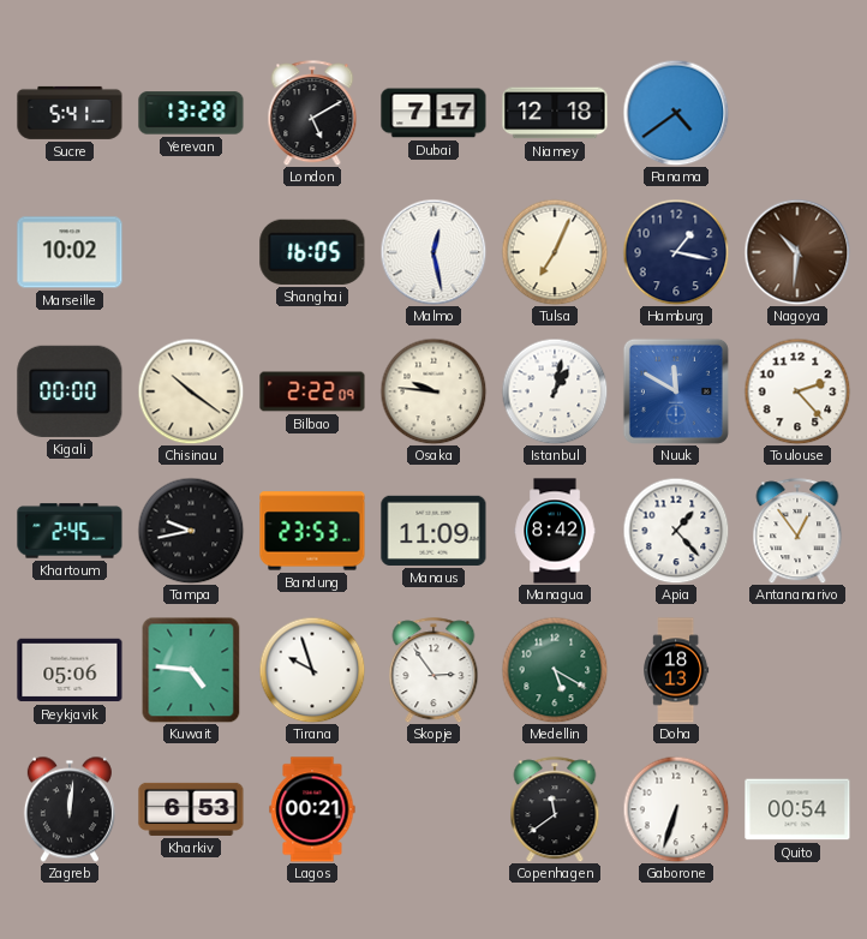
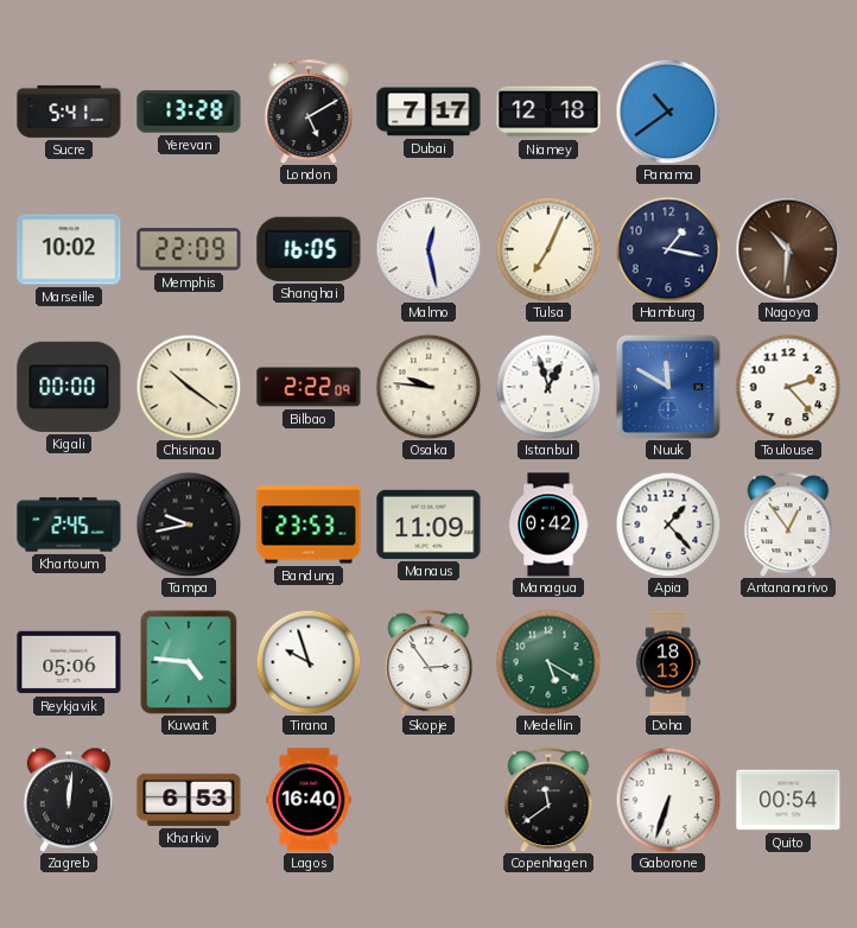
Panama: 4:39 -> 10:39
Memphis: none -> 22:09
Istanbul: 1:02 -> 12:57
Managua: 8:42 -> 0:42
Lagos: 00:21 -> 16:40
